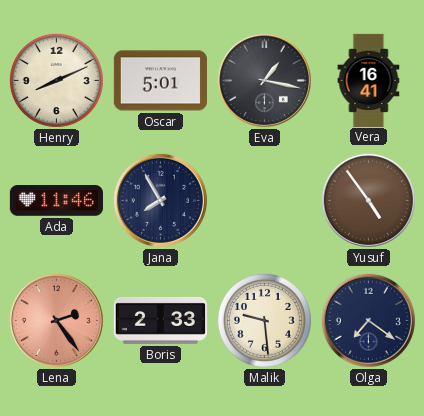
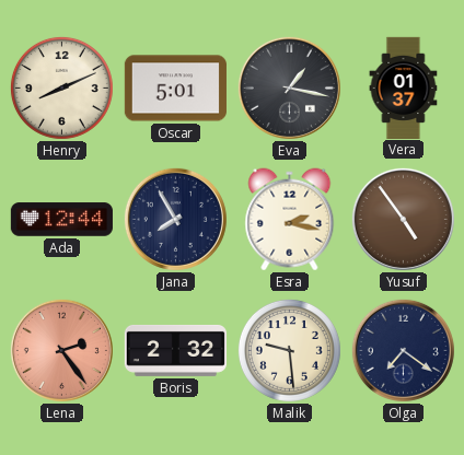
Vera: 16:41 -> 01:37
Ada: 11:46 -> 12:44
Esra: none -> 2:17
Boris: 2:33 -> 2:32
